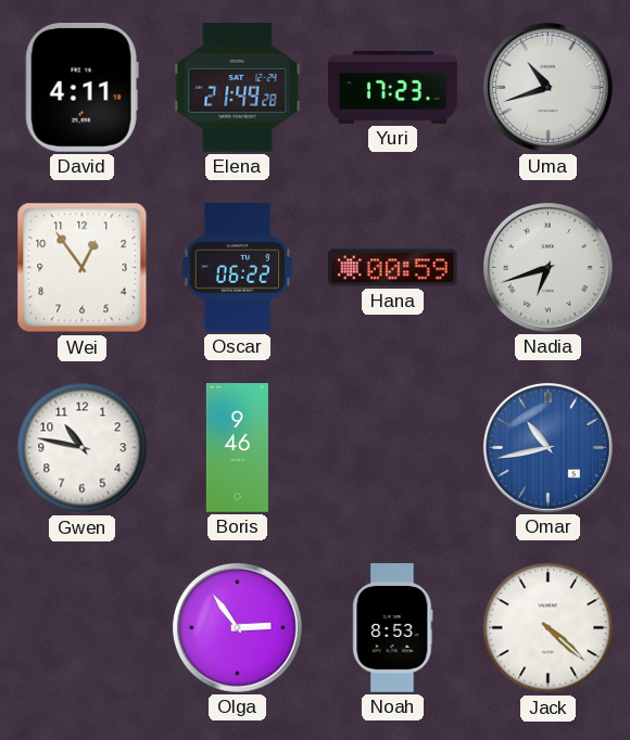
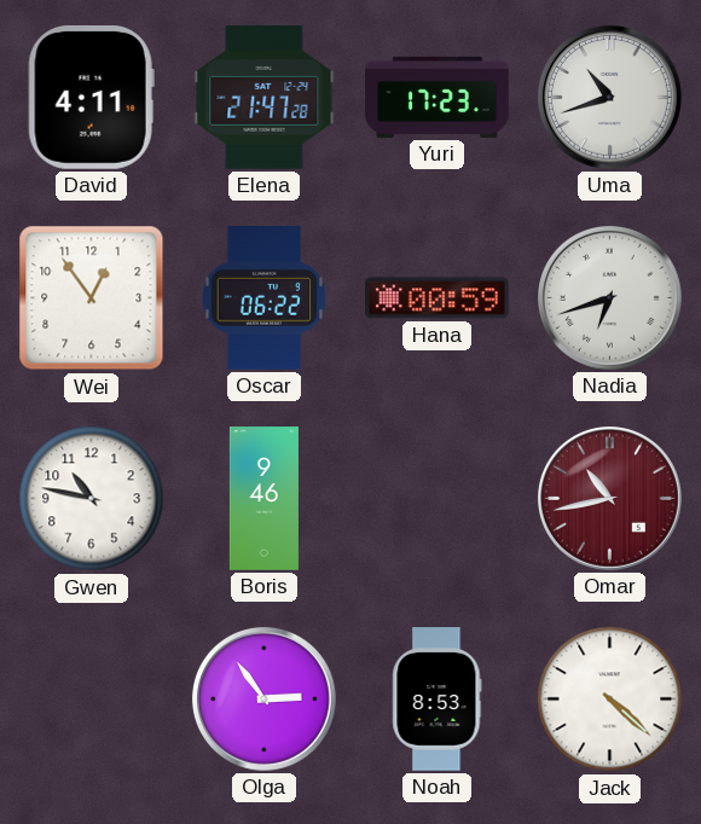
Elena: 21:49 -> 21:47
Omar dial: blue -> burgundy
